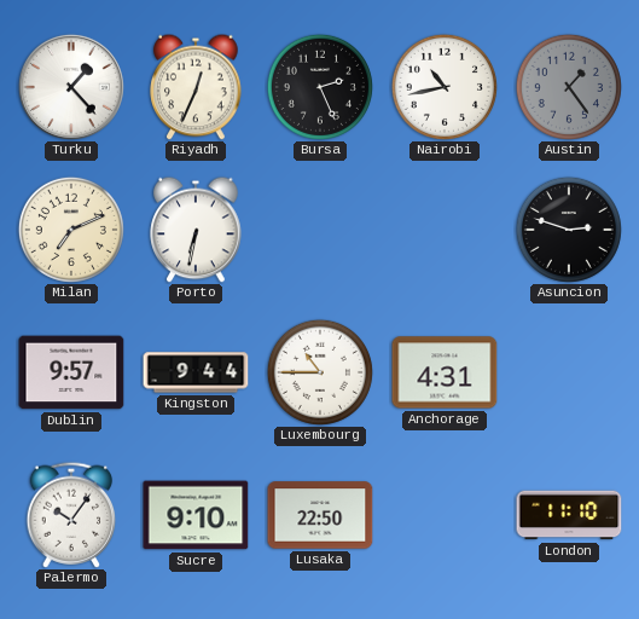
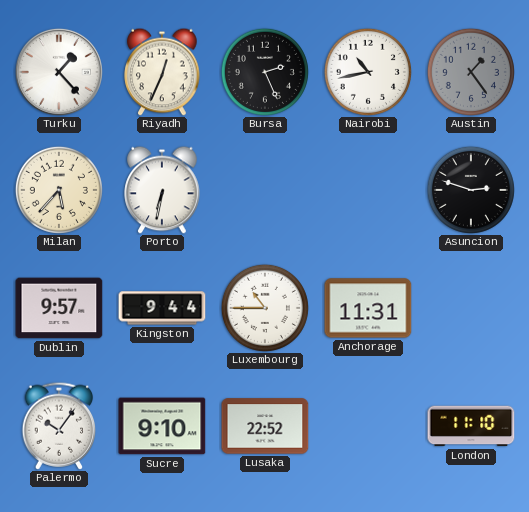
Milan: 7:11 -> 5:37
Anchorage: 4:31 -> 11:31
Lusaka: 22:50 -> 22:52
